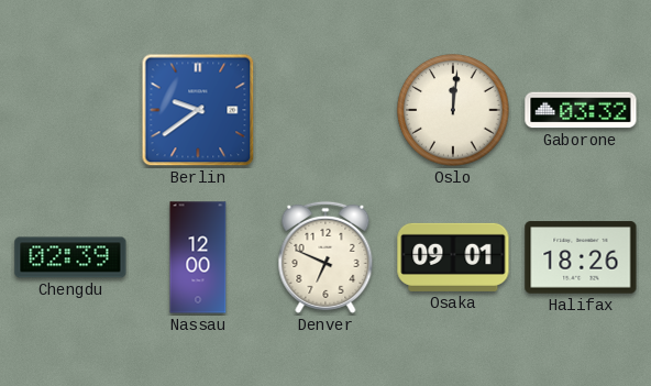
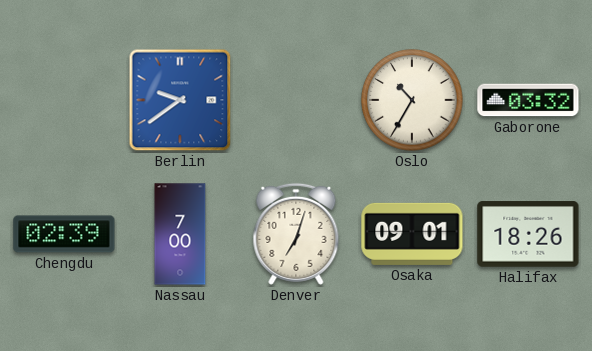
Oslo: 12:01 -> 10:35
Nassau: 12:00 -> 7:00
Denver: 6:49 -> 7:03
